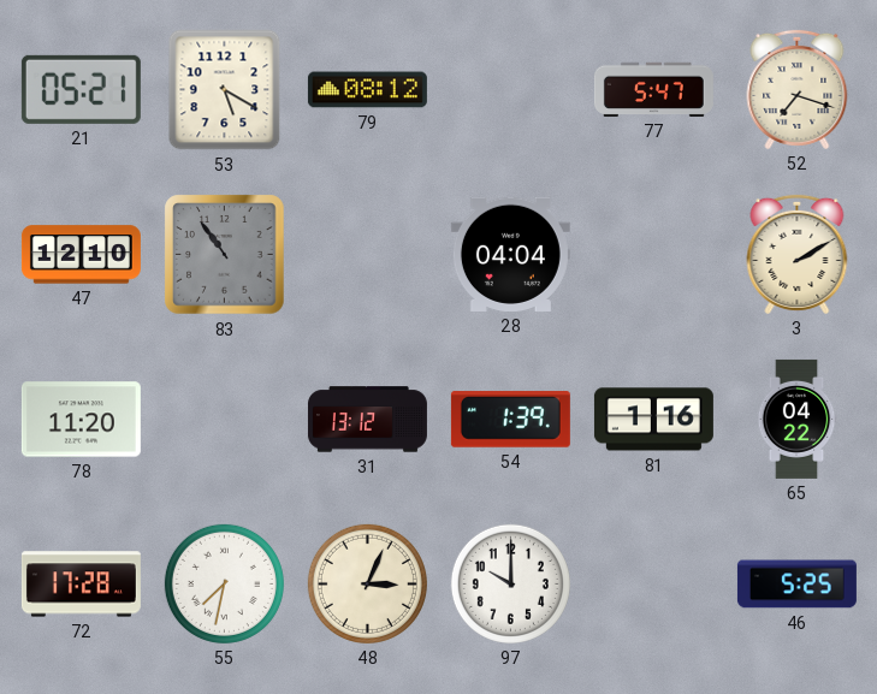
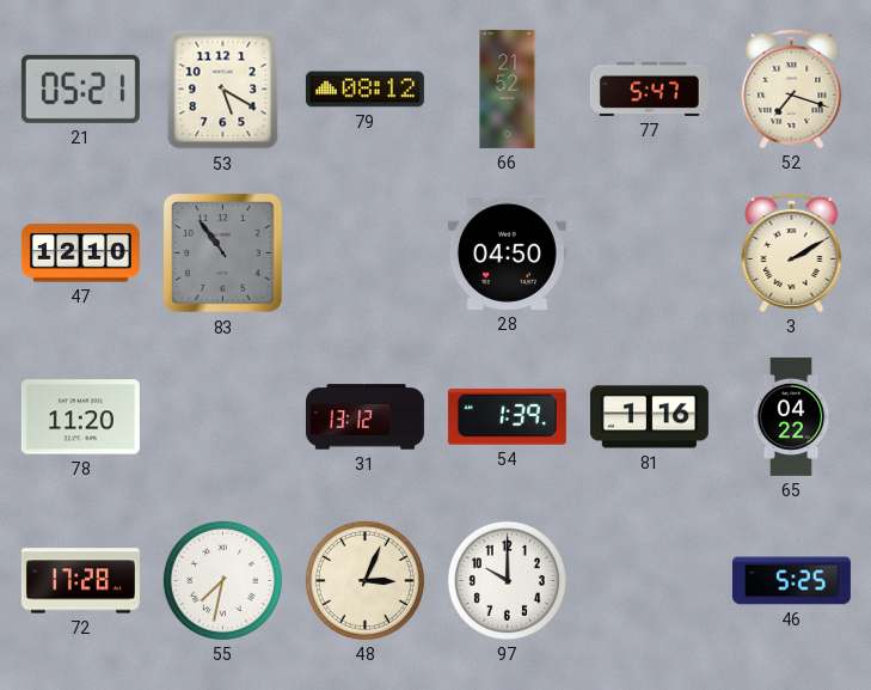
66: none -> 21:52
28: 04:04 -> 04:50
